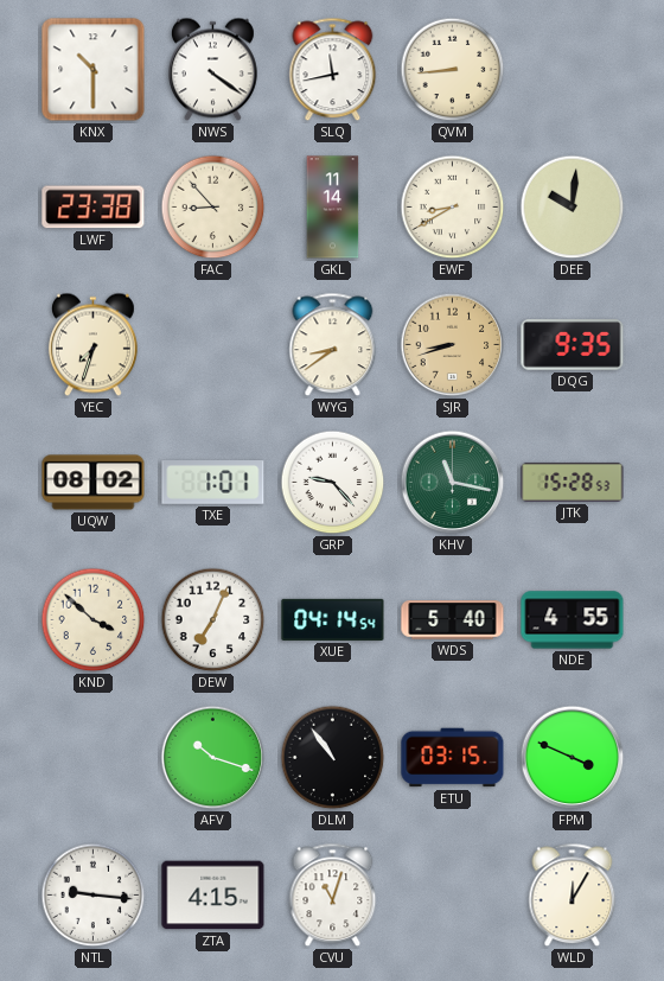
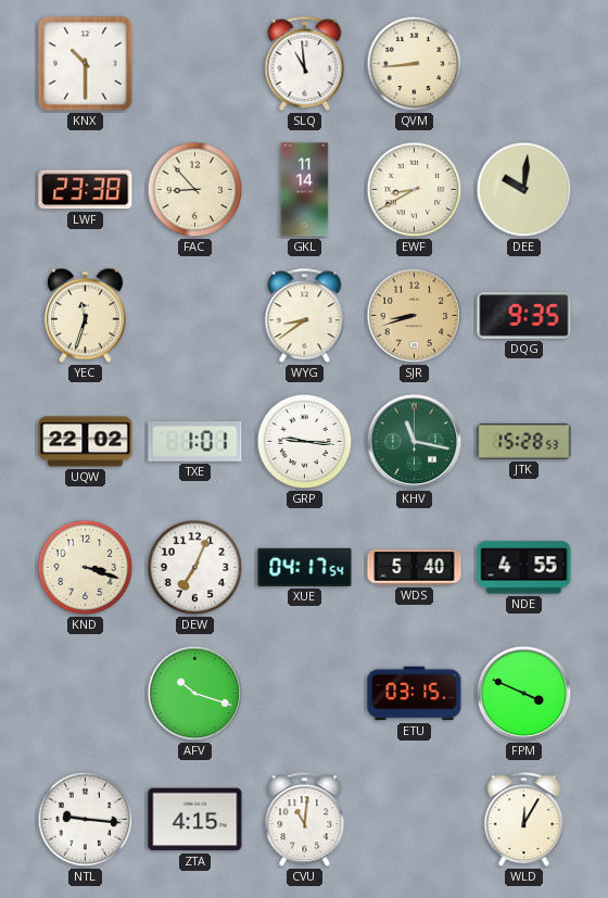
NWS: 4:21 -> none
SLQ: 11:43 -> 10:59
YEC: 7:33 -> 11:33
UQW: 08:02 -> 22:02
GRP: 9:23 -> 9:16
KND: 3:52 -> 3:18
XUE: 04:14 -> 04:17
DLM: 10:54 -> none
CVU: 11:03 -> 11:01
